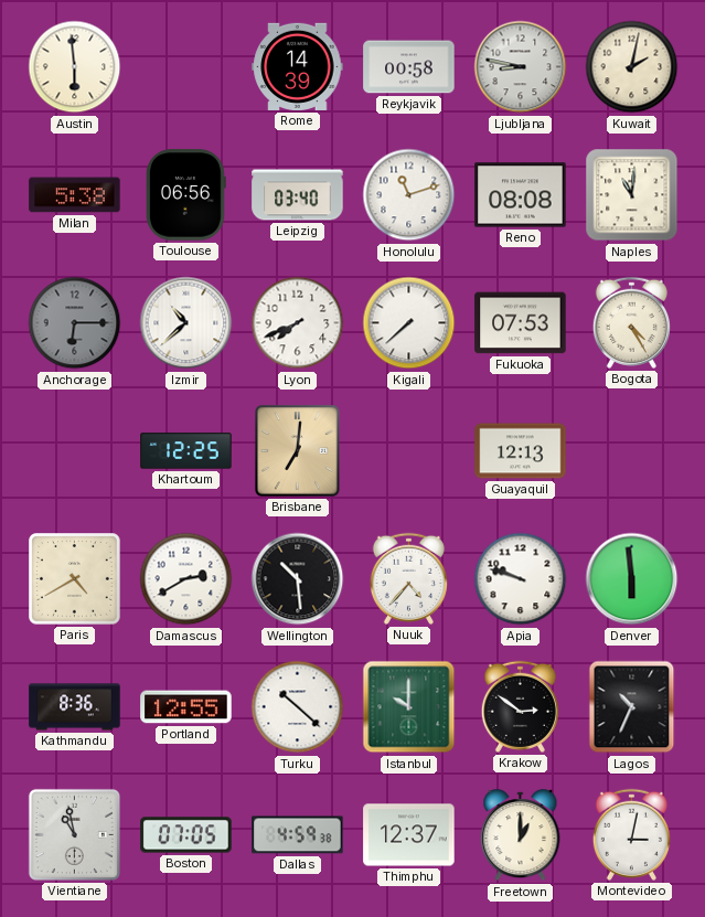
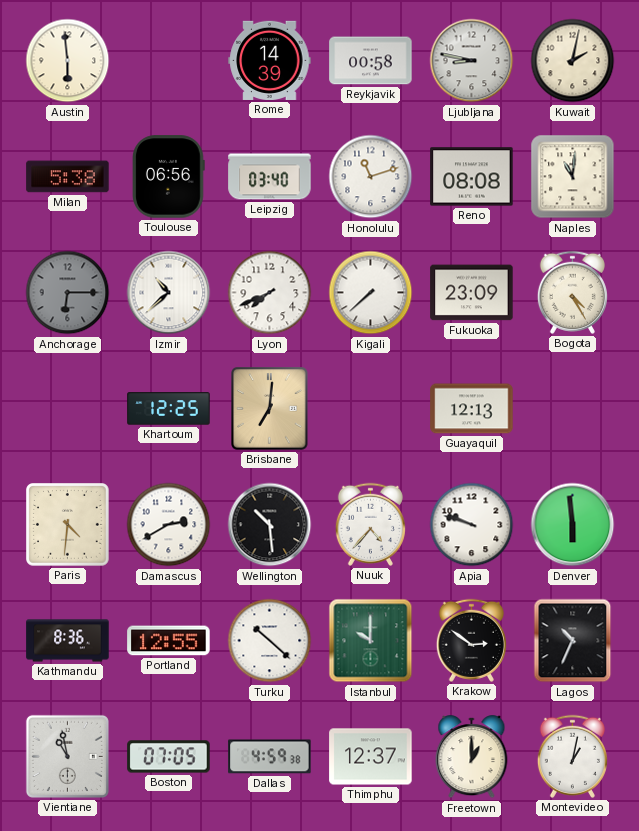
Fukuoka: 07:53 -> 23:09
Paris: 4:40 -> 4:31
Montevideo: 3:02 -> 1:02
